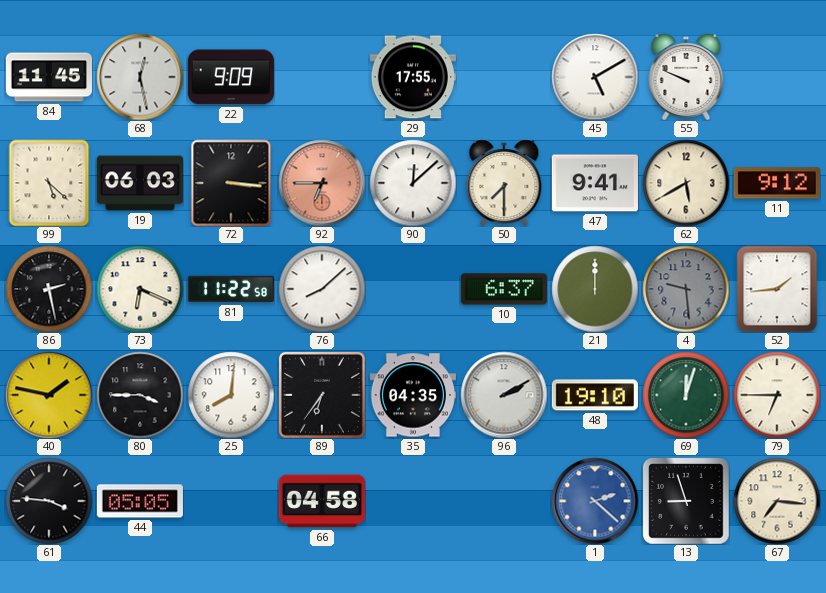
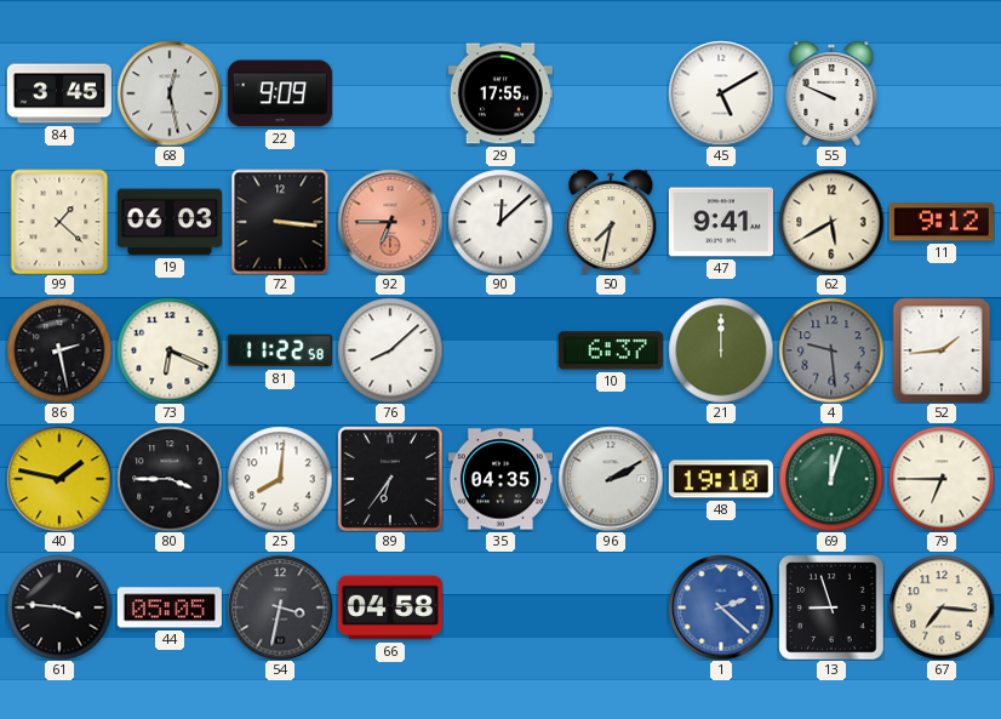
84: 11:45 -> 3:45
99: 5:22 -> 1:22
50: 7:30 -> 7:32
54: none -> 3:32
